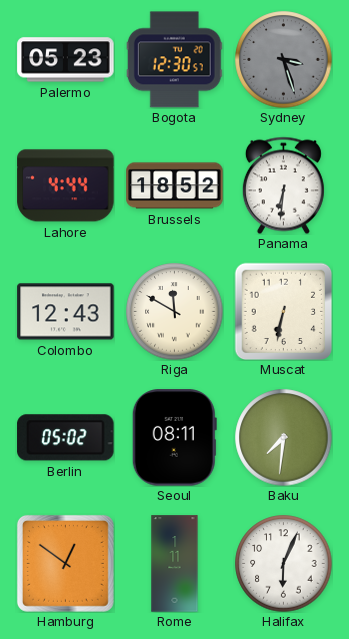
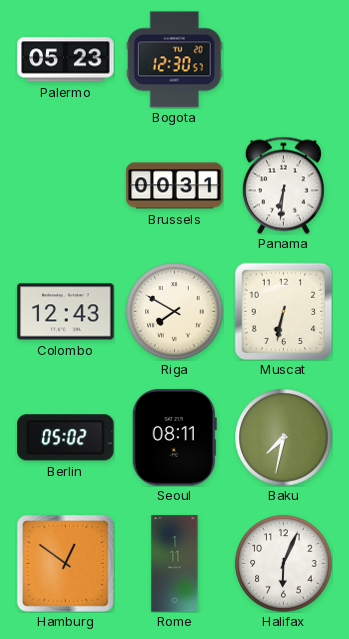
Sydney: 3:27 -> none
Lahore: 4:44 -> none
Brussels: 18:52 -> 00:31
Riga: 11:50 -> 7:50
Baku: 7:31 -> 7:32
